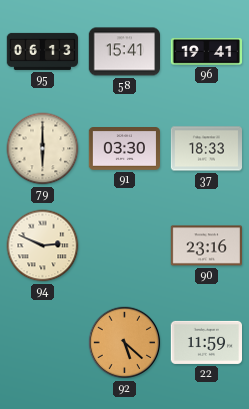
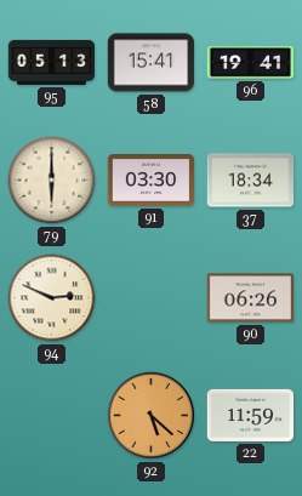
95: 06:13 -> 05:13
37: 18:33 -> 18:34
90: 23:16 -> 06:26
